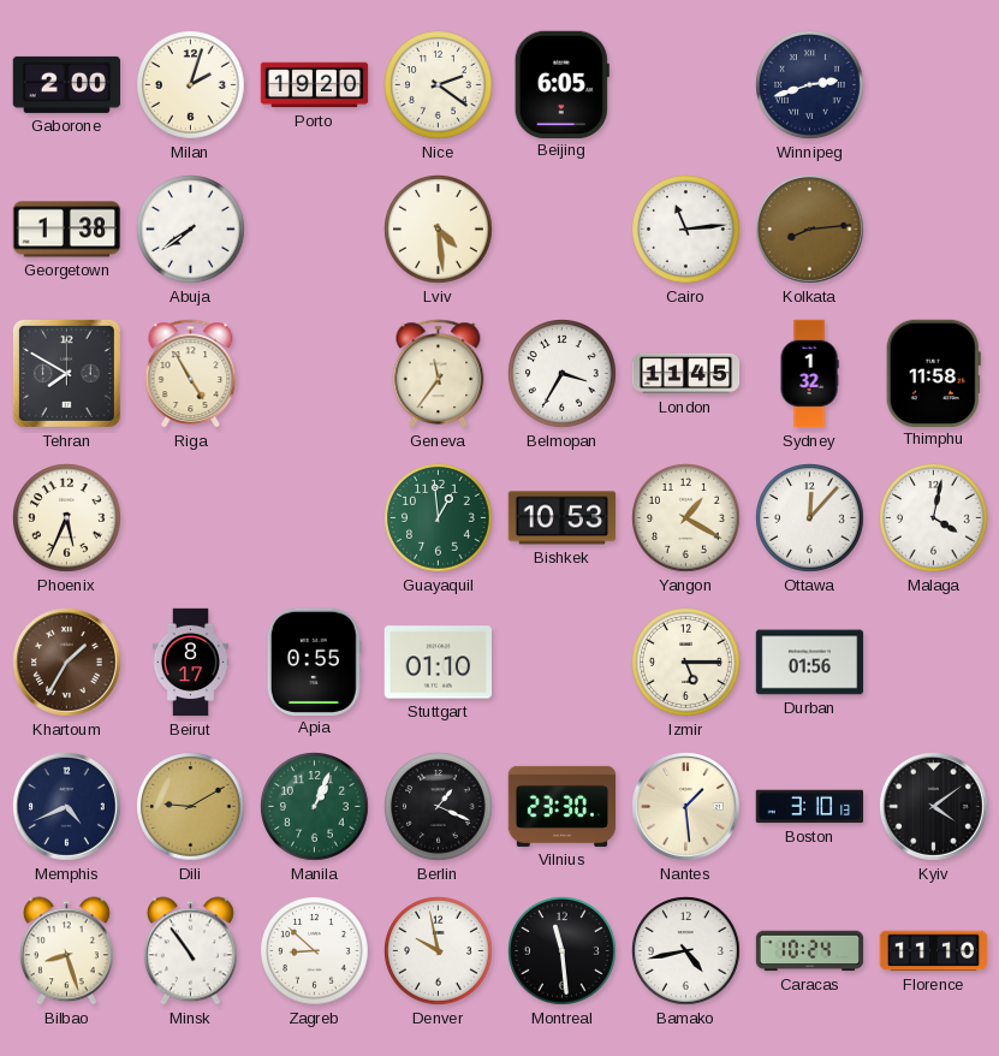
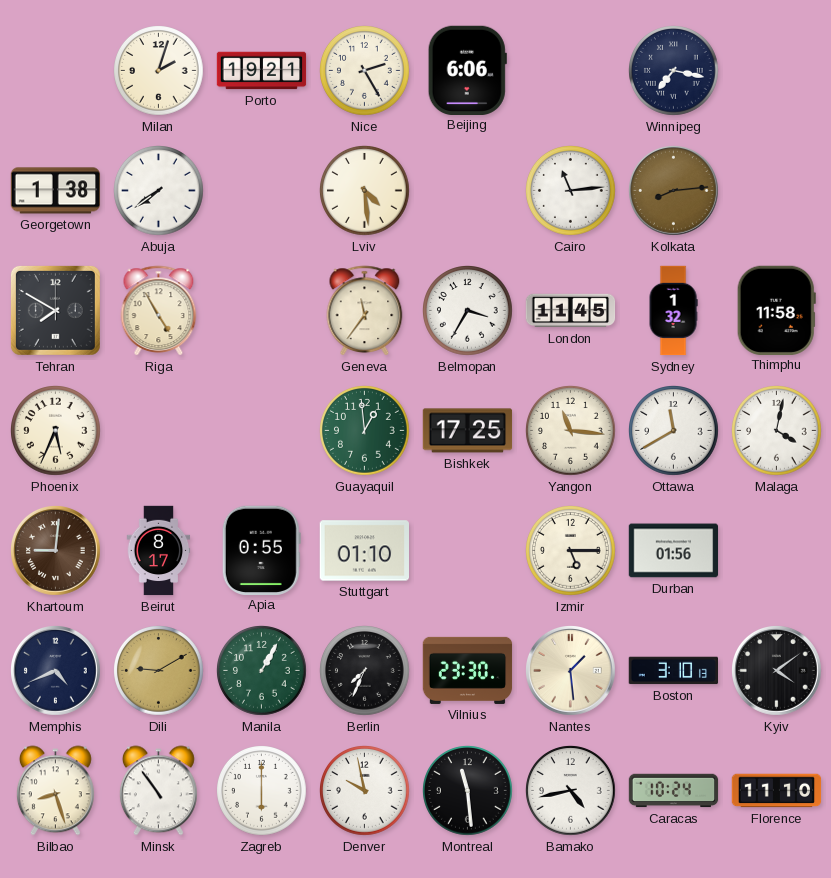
Gaborone: 2:00 -> none
Porto: 19:20 -> 19:21
Nice: 2:21 -> 2:25
Beijing: 6:05 -> 6:06
Winnipeg: 2:42 -> 7:17
Bishkek: 10:53 -> 17:25
Yangon: 1:20 -> 11:16
Ottawa: 12:07 -> 11:40
Khartoum: 1:35 -> 9:01
Manila: 1:04 -> 1:05
Berlin: 1:19 -> 7:34
Zagreb: 8:52 -> 6:00
